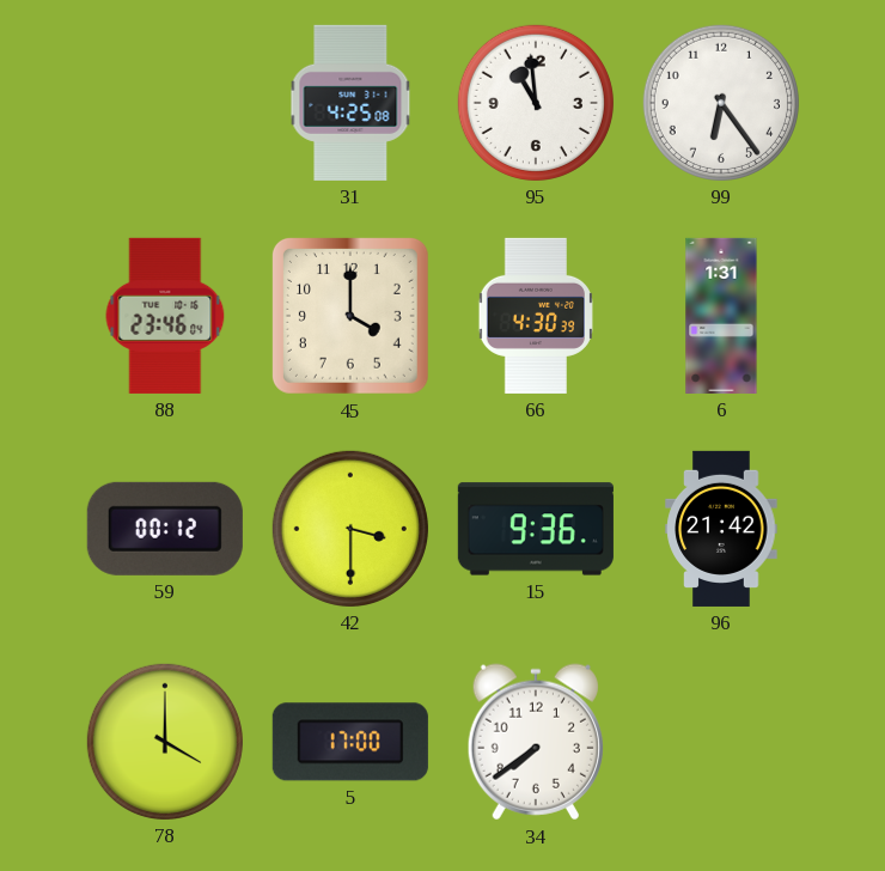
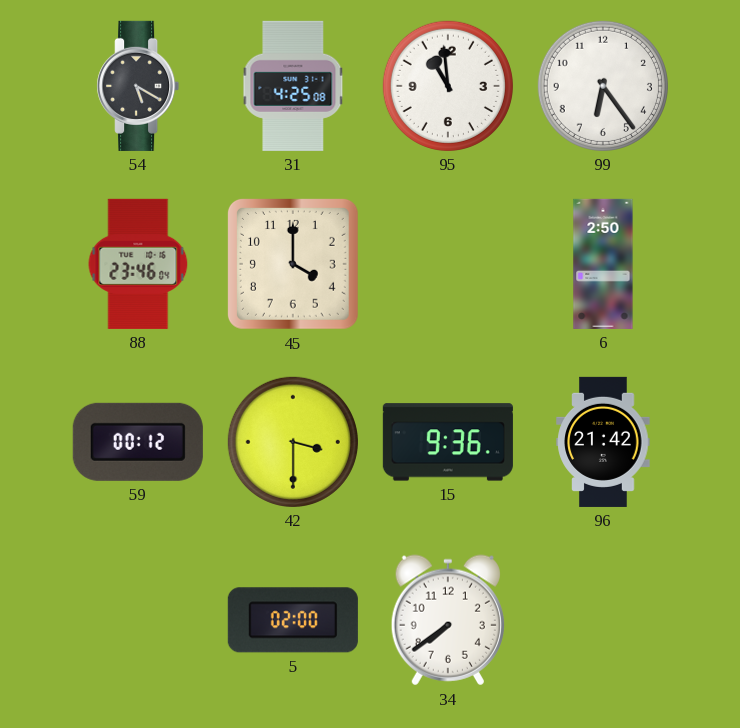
54: none -> 5:20
66: 4:30 -> none
6: 1:31 -> 2:50
78: 4:00 -> none
5: 17:00 -> 02:00
